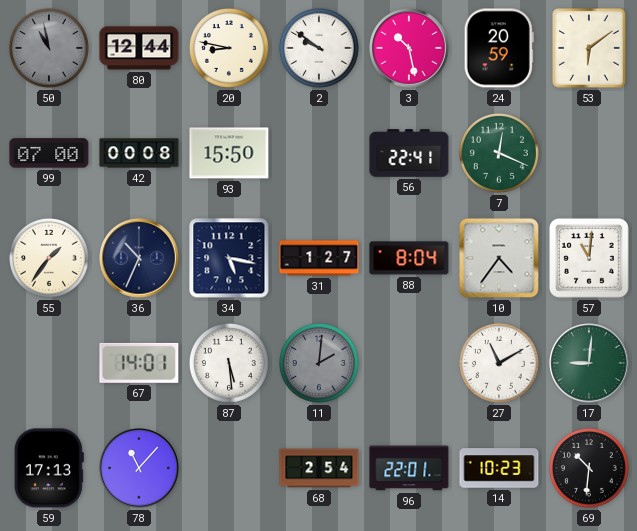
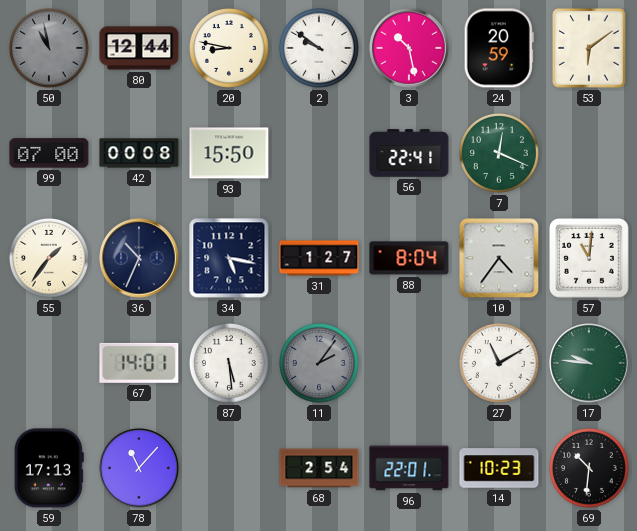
11: 2:01 -> 2:06
17: 9:01 -> 9:46
